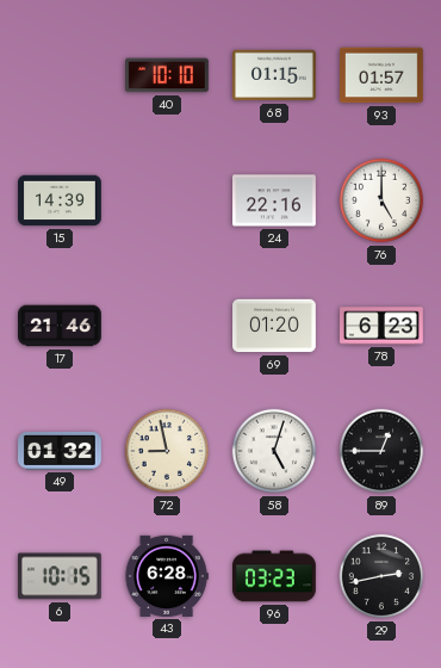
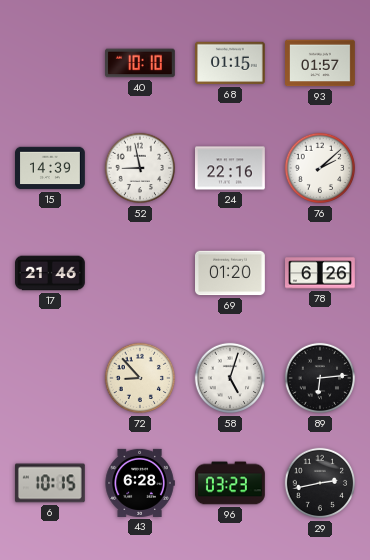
52: none -> 8:58
76: 5:00 -> 2:08
78: 6:23 -> 6:26
49: 01:32 -> none
72: 8:58 -> 8:53
89: 12:45 -> 6:14
